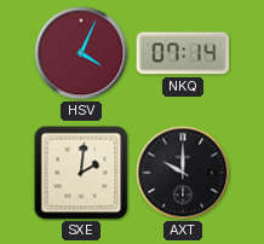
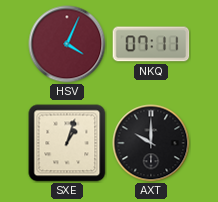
NKQ: 07:14 -> 07:11
SXE: 2:01 -> 1:03
